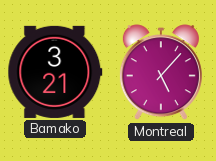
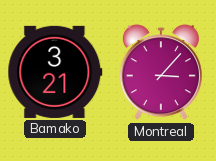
Montreal: 5:07 -> 3:07
